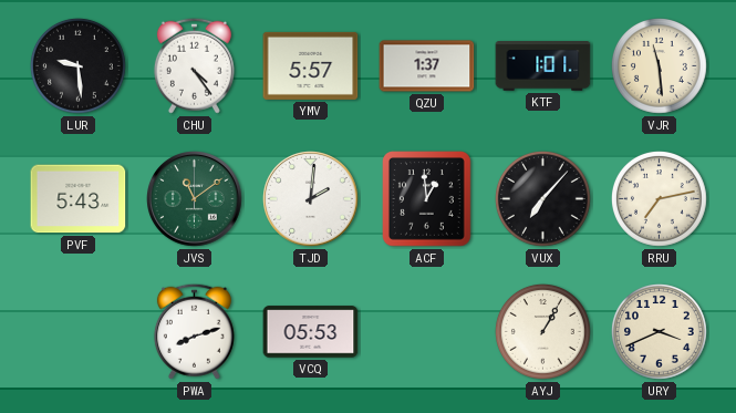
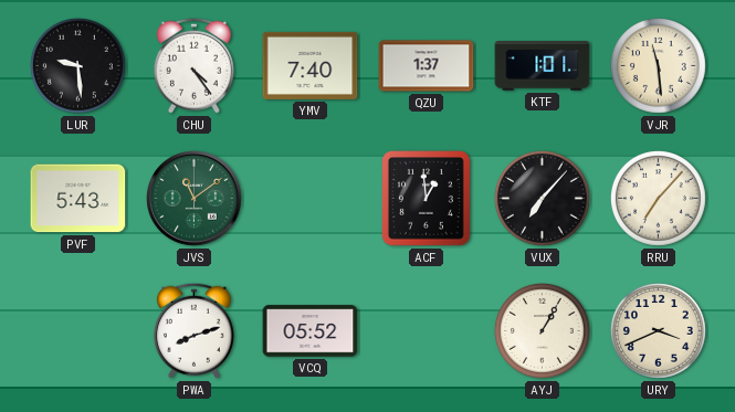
YMV: 5:57 -> 7:40
TJD: 2:01 -> none
RRU: 7:13 -> 7:07
VCQ: 05:53 -> 05:52
